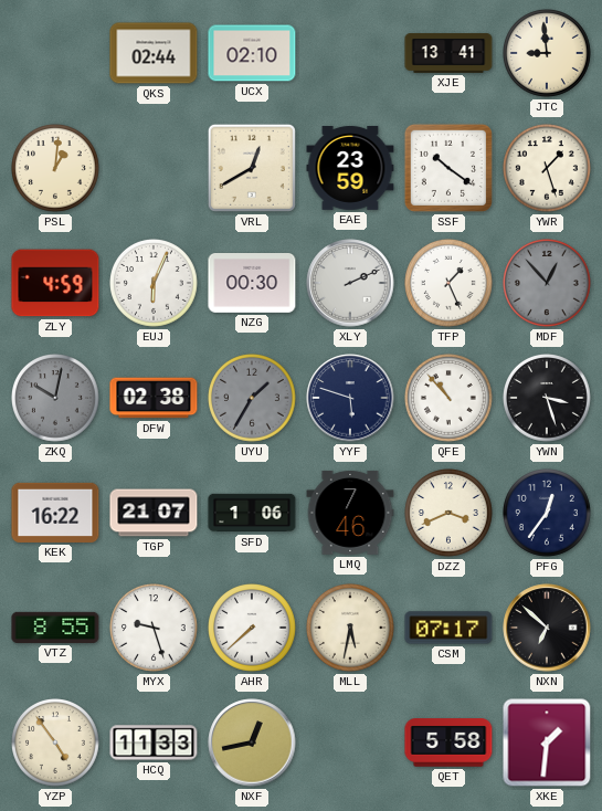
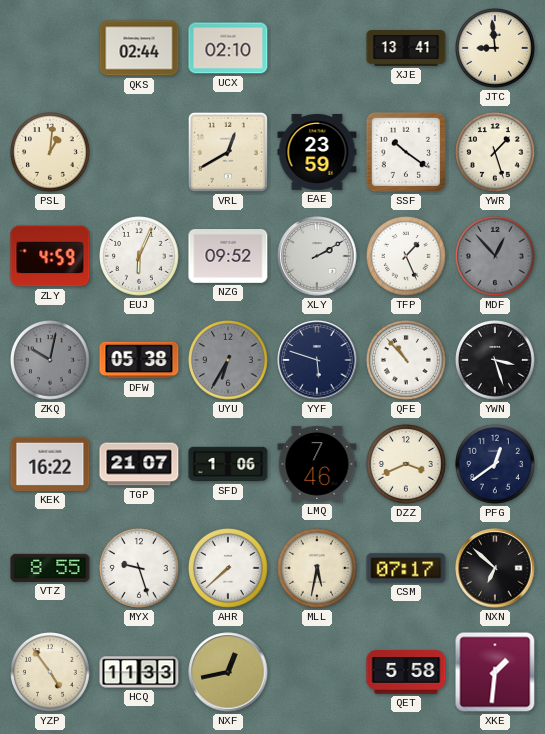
NZG: 00:30 -> 09:52
XLY: 2:11 -> 2:10
DFW: 02:38 -> 05:38
UYU: 1:35 -> 6:35
PFG: 12:36 -> 12:39
